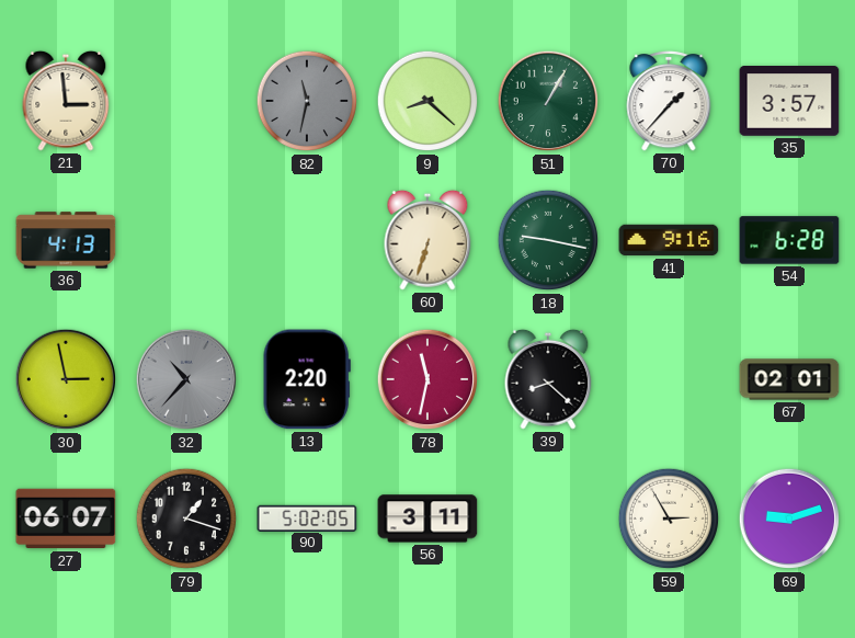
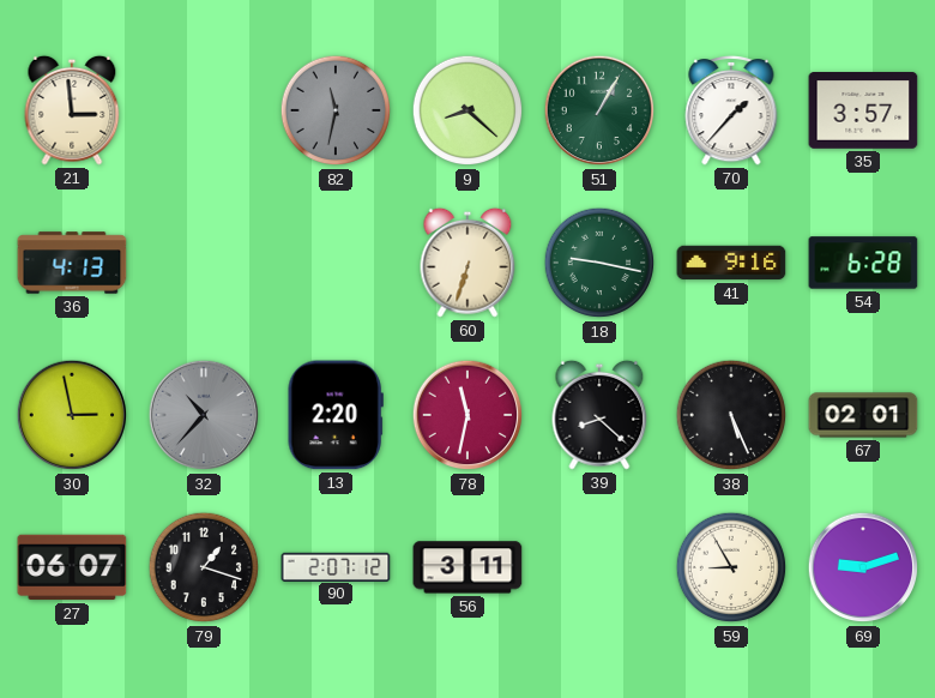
38: none -> 5:26
90: 5:02 -> 2:07
59: 2:55 -> 8:55
